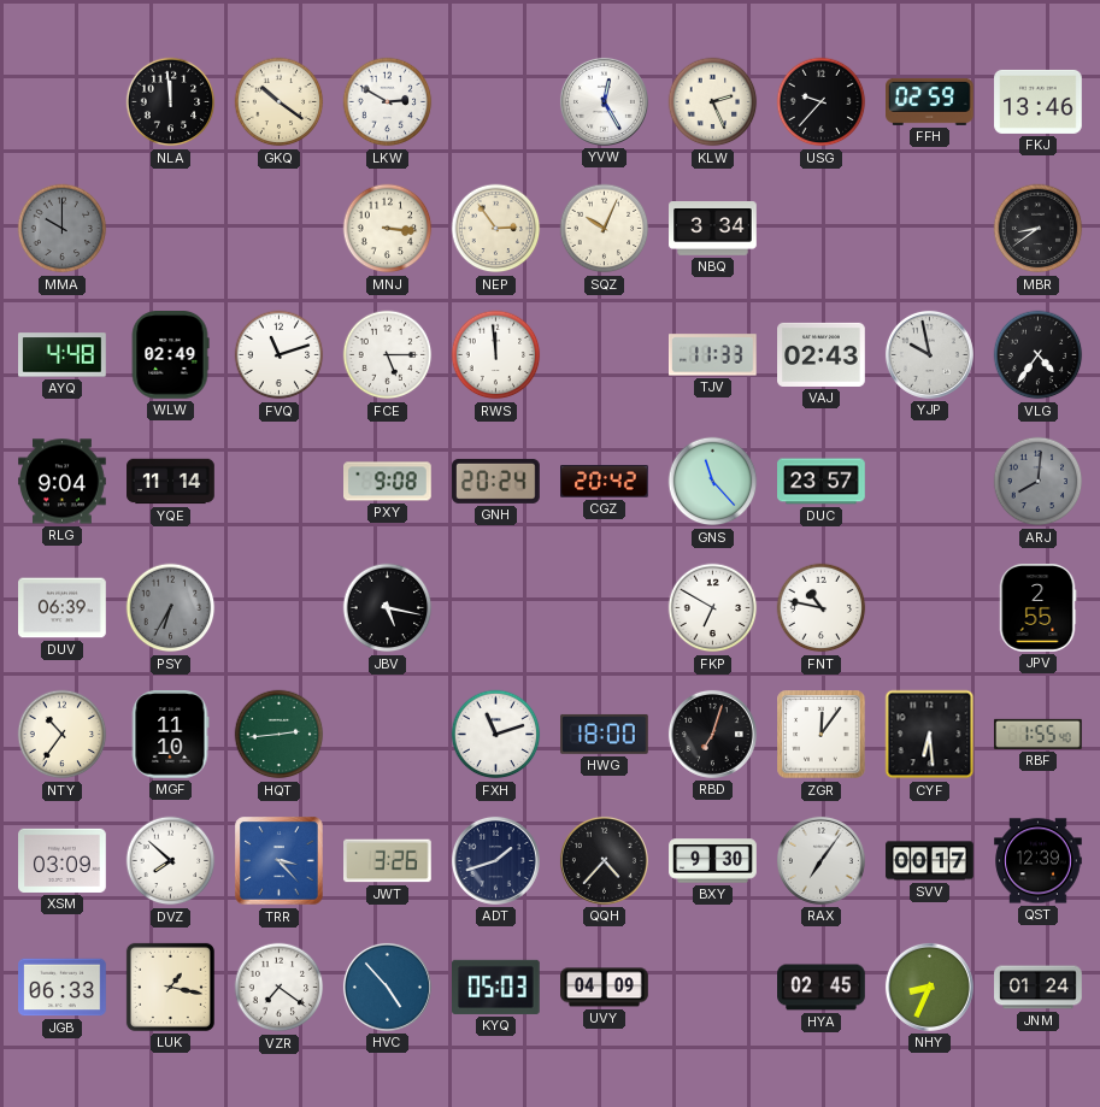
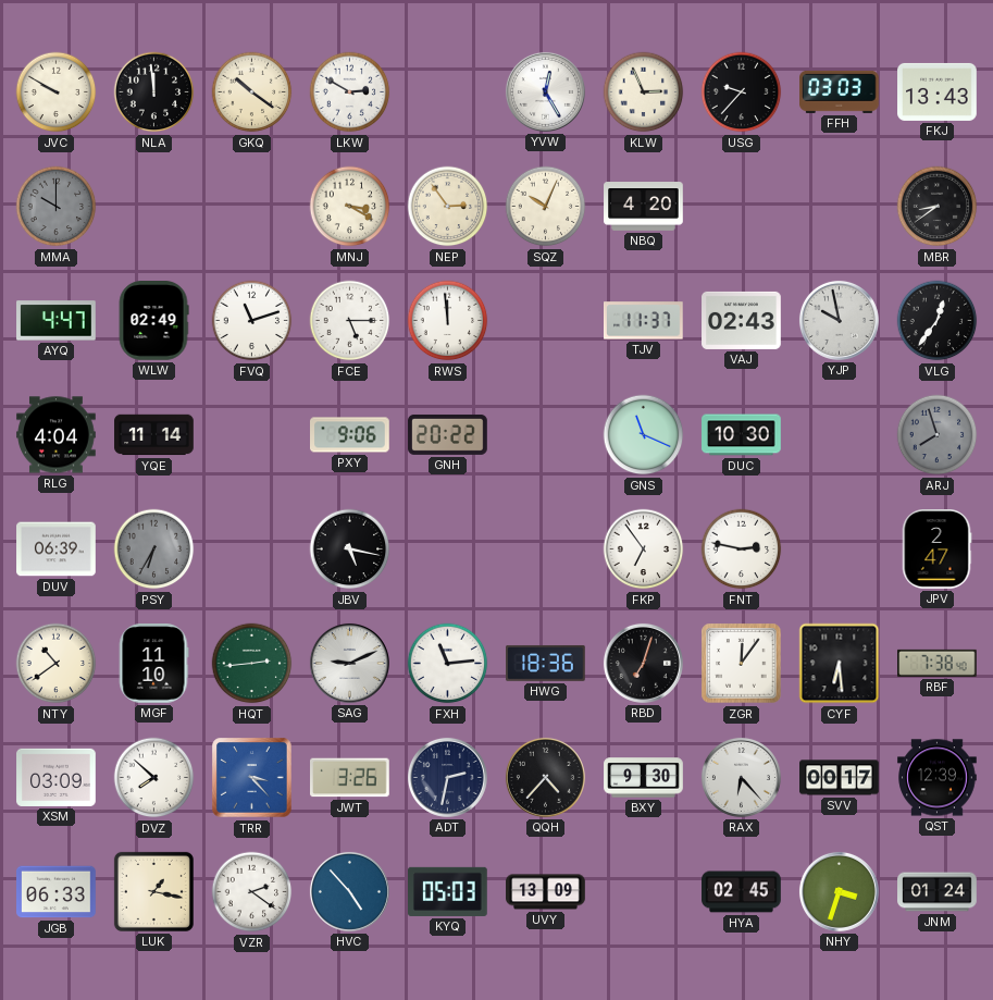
JVC: none -> 9:50
KLW: 2:26 -> 2:56
FFH: 02:59 -> 03:03
FKJ: 13:46 -> 13:43
MNJ: 3:16 -> 3:20
NBQ: 3:34 -> 4:20
AYQ: 4:48 -> 4:47
TJV: 11:33 -> 11:37
VLG: 4:36 -> 12:36
RLG: 9:04 -> 4:04
PXY: 9:08 -> 9:06
GNH: 20:24 -> 20:22
CGZ: 20:42 -> none
GNS: 11:23 -> 11:19
DUC: 23:57 -> 10:30
ARJ: 8:01 -> 7:57
FKP: 6:50 -> 6:54
FNT: 10:47 -> 2:47
JPV: 2:55 -> 2:47
NTY: 10:36 -> 10:39
SAG: none -> 9:11
FXH: 11:12 -> 11:14
HWG: 18:00 -> 18:36
RBF: 1:55 -> 7:38
ADT: 1:42 -> 2:32
RAX: 7:06 -> 6:23
VZR: 7:21 -> 2:21
UVY: 04:09 -> 13:09
NHY: 8:34 -> 3:33
